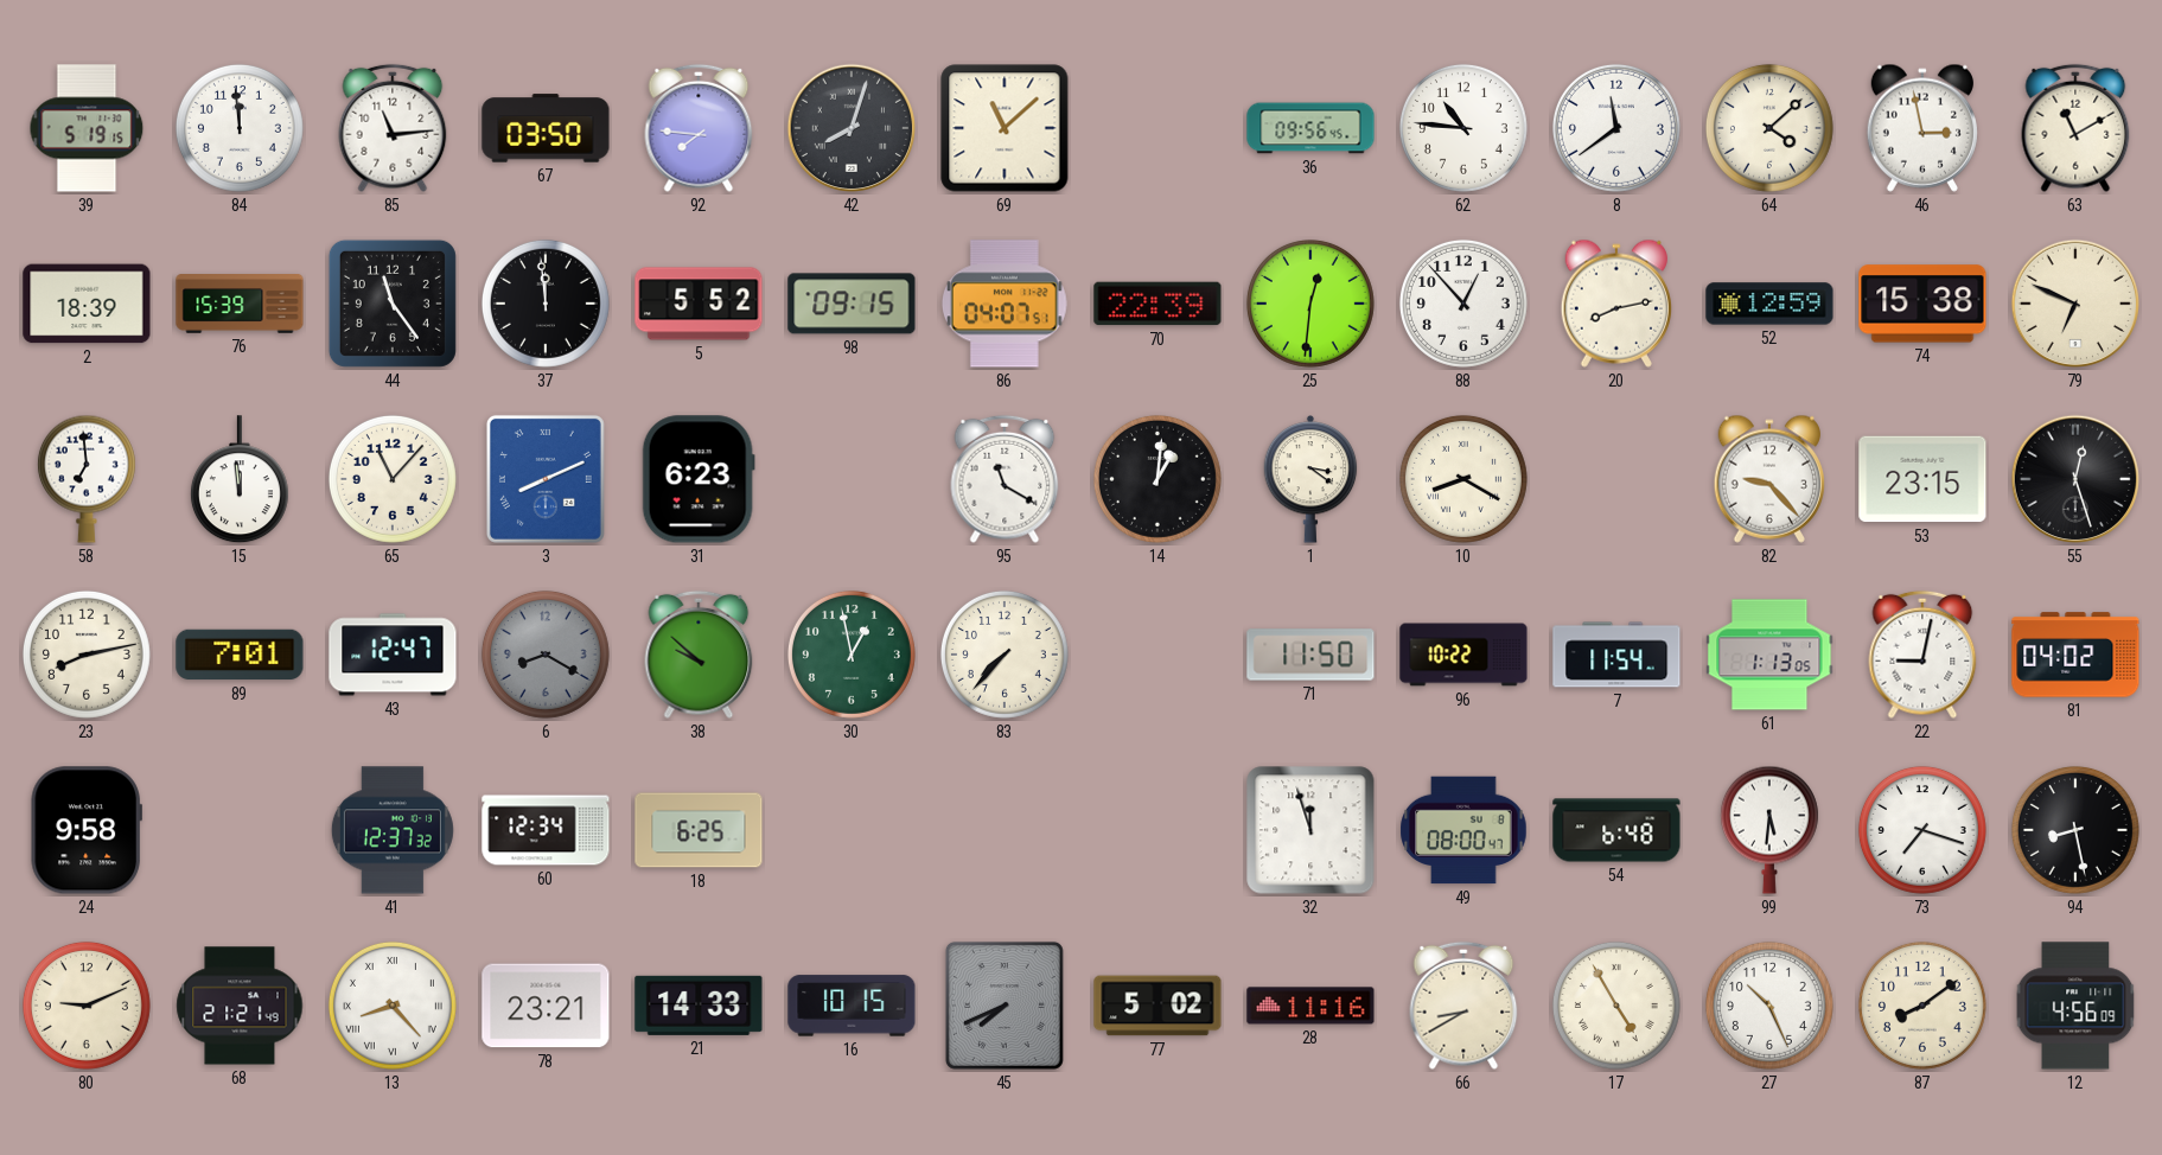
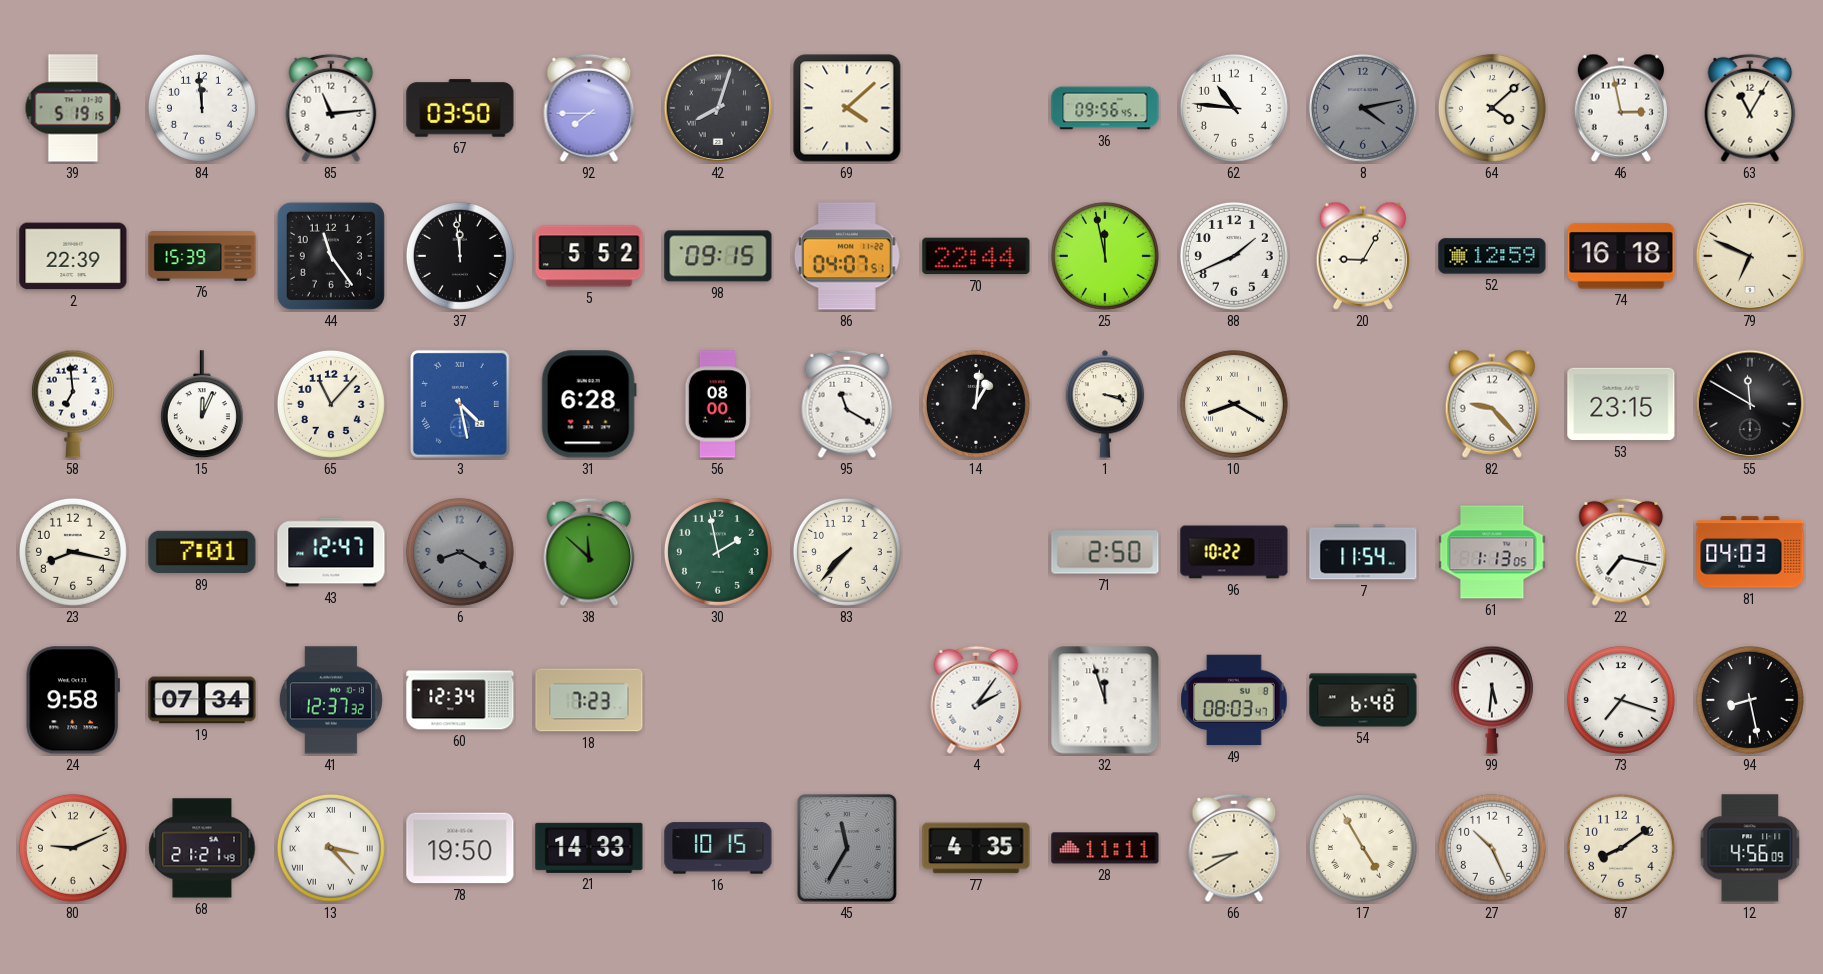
92: 7:46 -> 7:45
69: 11:08 -> 4:08
8: 11:39 -> 4:13
8 dial: white -> grey
63: 11:10 -> 11:05
2: 18:39 -> 22:39
70: 22:39 -> 22:44
25: 12:31 -> 11:58
88: 12:53 -> 1:41
20: 8:13 -> 9:05
74: 15:38 -> 16:18
15: 11:59 -> 12:04
3: 8:11 -> 4:28
31: 6:23 -> 6:28
56: none -> 08:00
1: 3:21 -> 3:18
55: 12:27 -> 11:50
23: 8:13 -> 8:17
38: 9:52 -> 11:52
30: 12:58 -> 1:58
71: 11:50 -> 2:50
22: 9:02 -> 7:17
81: 04:02 -> 04:03
19: none -> 07:34
18: 6:25 -> 7:23
4: none -> 2:06
49: 08:00 -> 08:03
13: 8:23 -> 3:23
78: 23:21 -> 19:50
45: 7:41 -> 11:35
77: 5:02 -> 4:35
28: 11:16 -> 11:11
